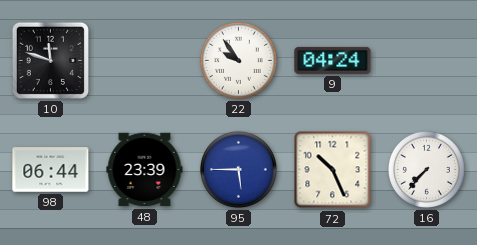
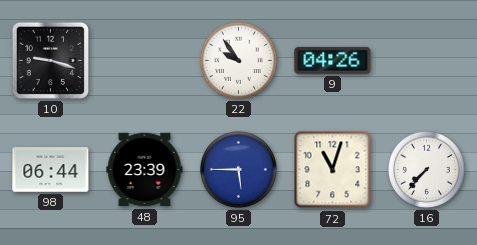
10: 11:48 -> 9:18
9: 04:24 -> 04:26
72: 10:26 -> 11:03
